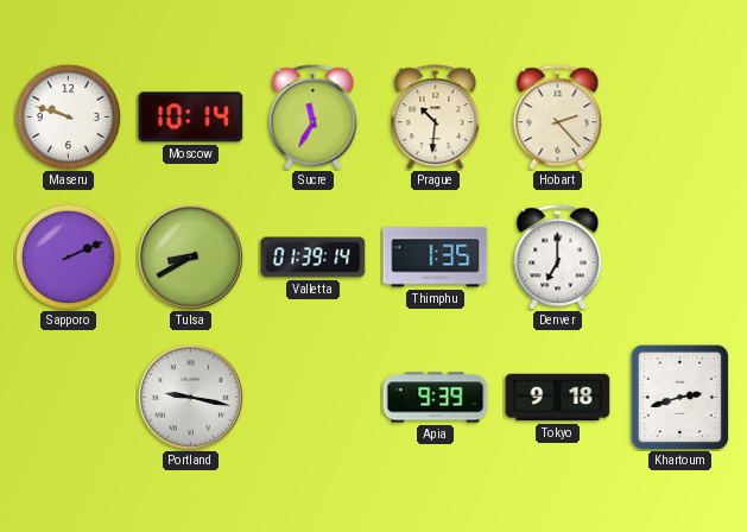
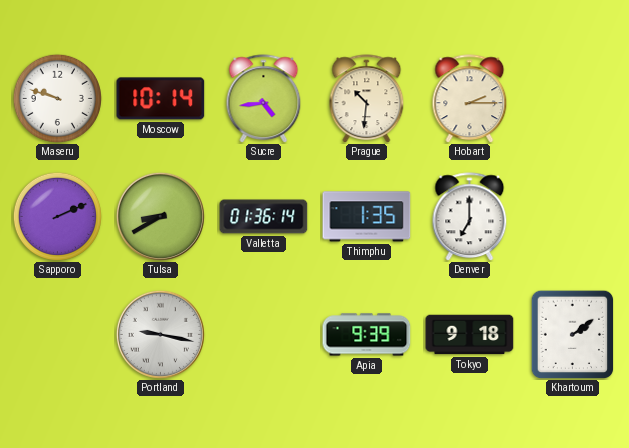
Sucre: 11:35 -> 4:44
Hobart: 2:23 -> 2:15
Valletta: 01:39 -> 01:36
Khartoum: 2:42 -> 2:09
